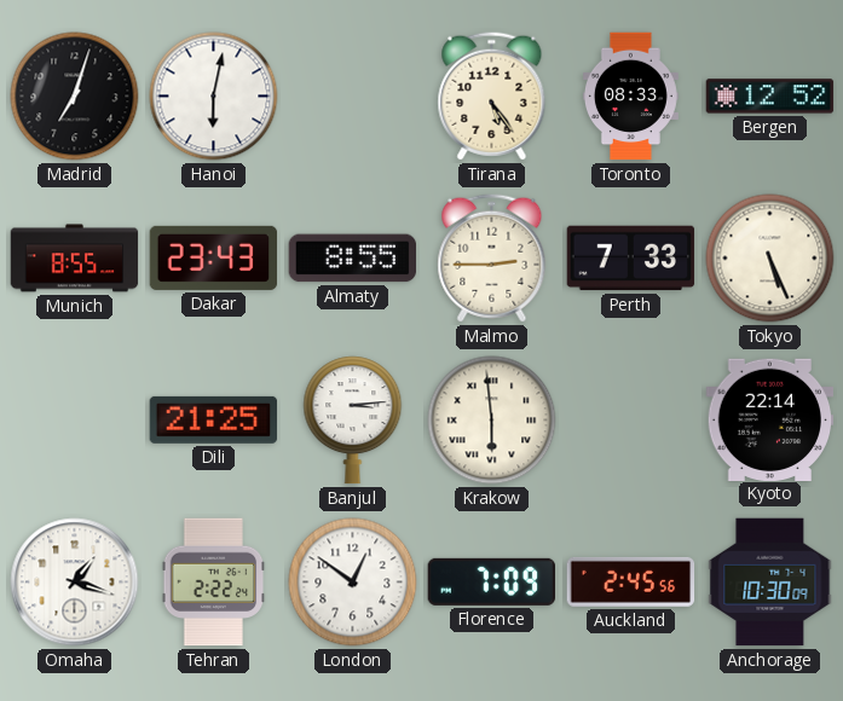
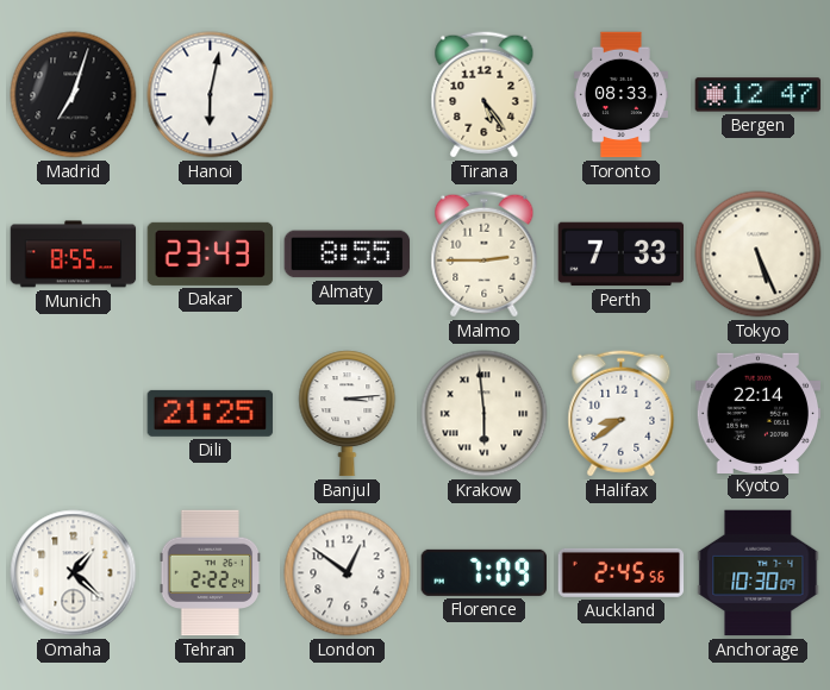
Bergen: 12:52 -> 12:47
Halifax: none -> 8:39
Omaha: 1:18 -> 1:22
